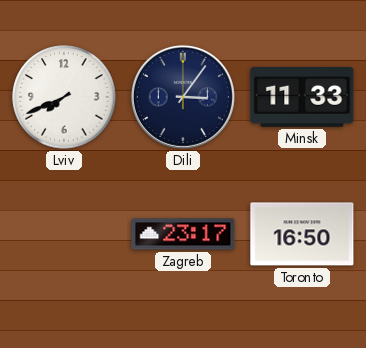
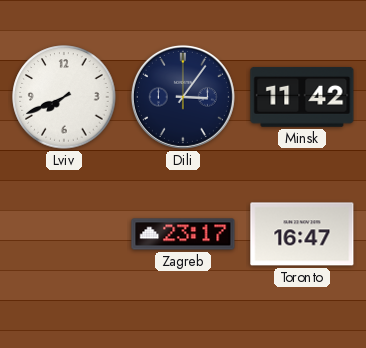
Minsk: 11:33 -> 11:42
Toronto: 16:50 -> 16:47
